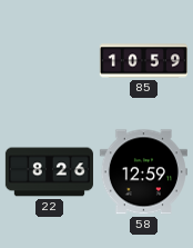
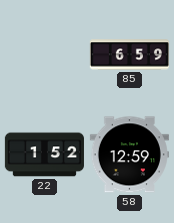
85: 10:59 -> 6:59
22: 8:26 -> 1:52
